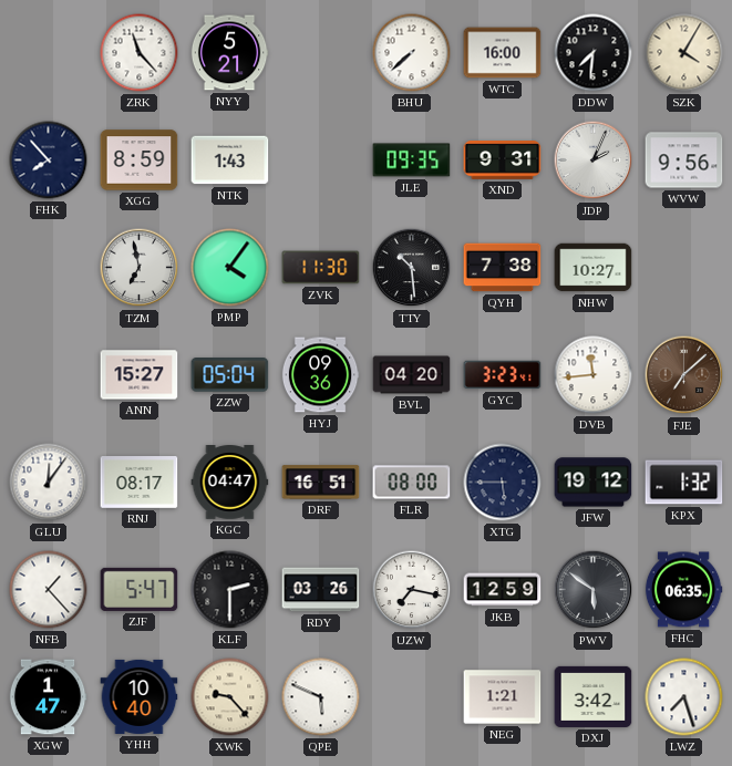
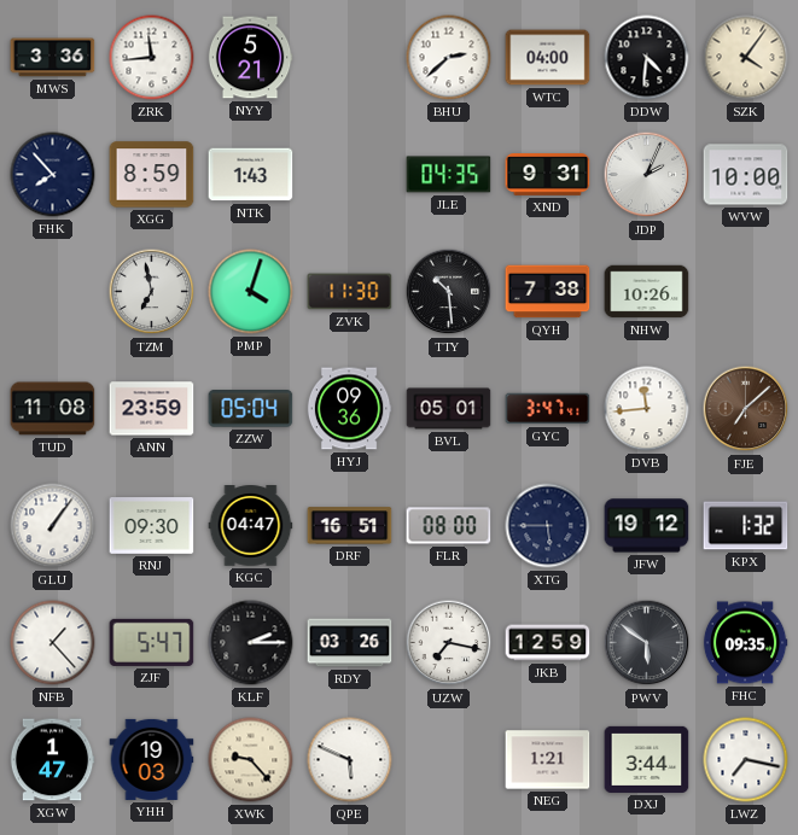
MWS: none -> 3:36
ZRK: 11:23 -> 11:44
BHU: 7:38 -> 2:38
WTC: 16:00 -> 04:00
DDW: 7:31 -> 4:31
SZK: 4:05 -> 4:06
JLE: 09:35 -> 04:35
WVW: 9:56 -> 10:00
PMP: 4:06 -> 4:03
NHW: 10:27 -> 10:26
TUD: none -> 11:08
ANN: 15:27 -> 23:59
BVL: 04:20 -> 05:01
GYC: 3:23 -> 3:47
GLU: 12:06 -> 1:06
RNJ: 08:17 -> 09:30
KLF: 2:30 -> 2:15
FHC: 06:35 -> 09:35
YHH: 10:40 -> 19:03
DXJ: 3:42 -> 3:44
LWZ: 7:27 -> 7:17
